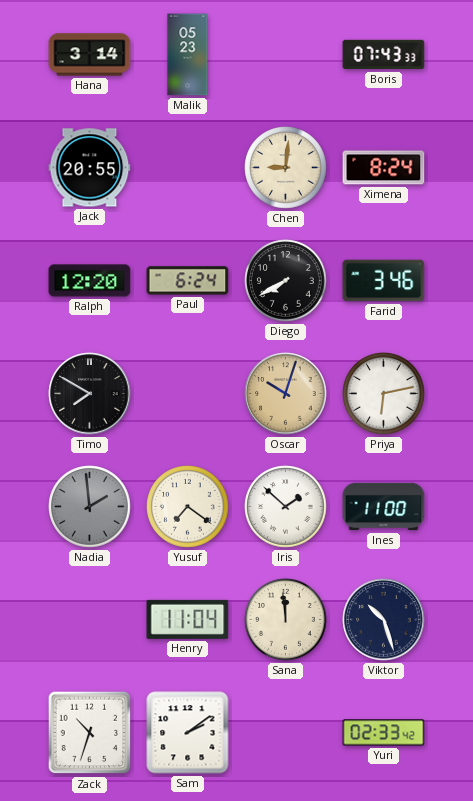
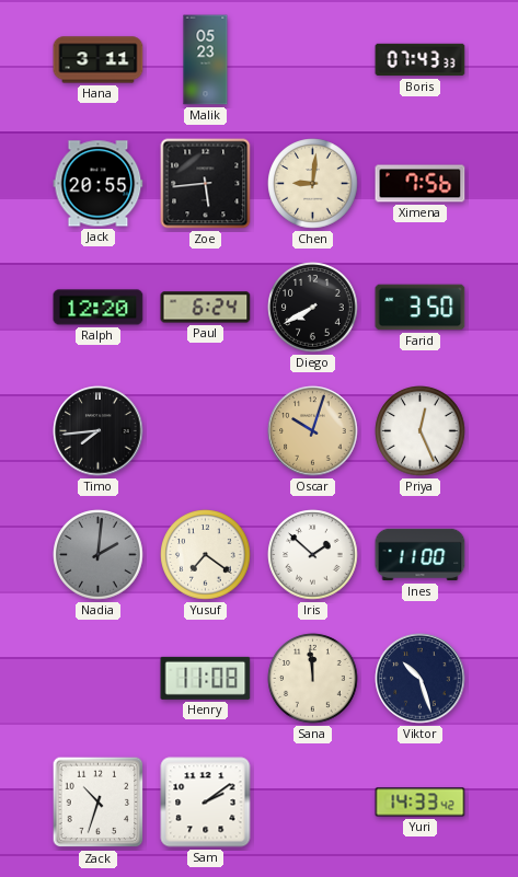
Hana: 3:14 -> 3:11
Zoe: none -> 5:44
Ximena: 8:24 -> 7:56
Farid: 3:46 -> 3:50
Timo: 7:50 -> 7:44
Priya: 6:13 -> 12:26
Nadia: 1:59 -> 2:01
Henry: 11:04 -> 11:08
Yuri: 02:33 -> 14:33
